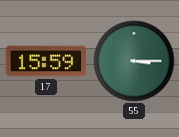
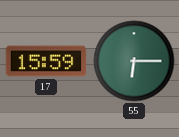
55: 3:15 -> 6:15
